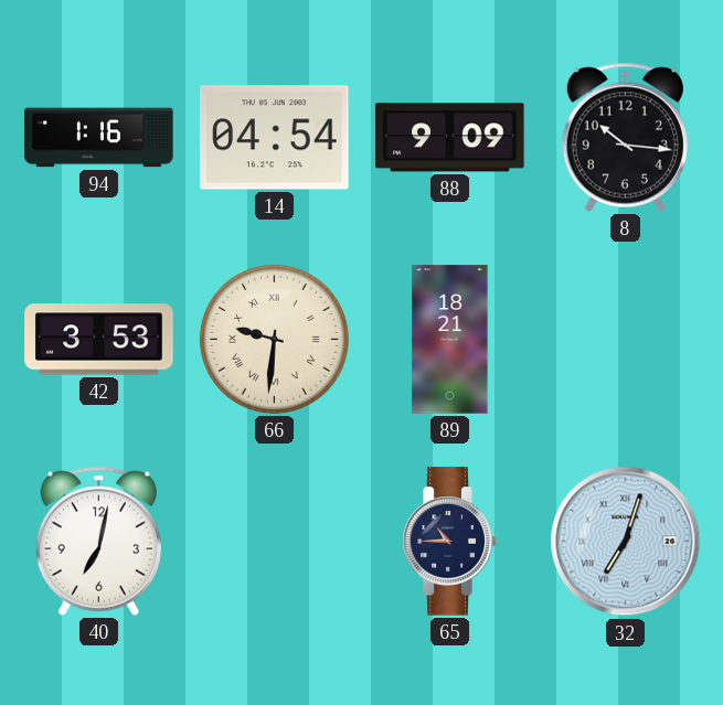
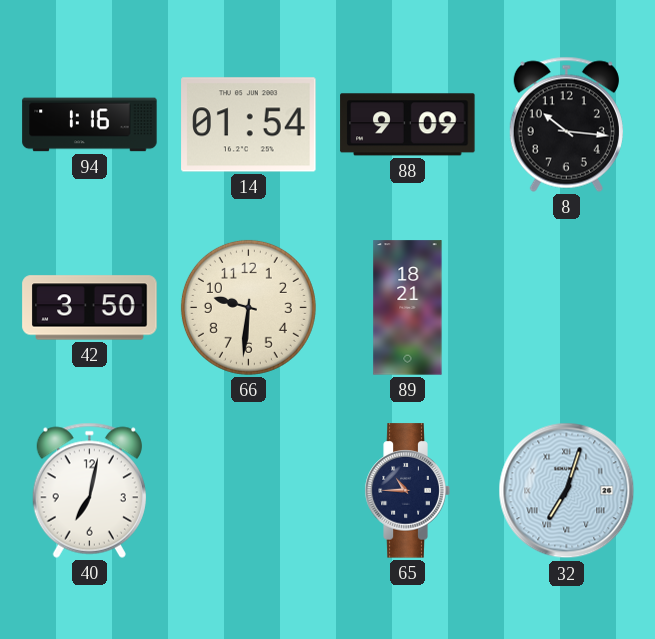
14: 04:54 -> 01:54
42: 3:53 -> 3:50
66 numerals: Roman -> Arabic
